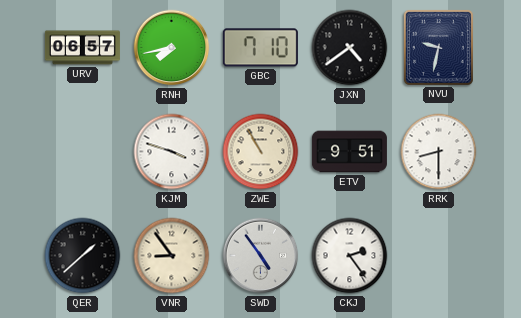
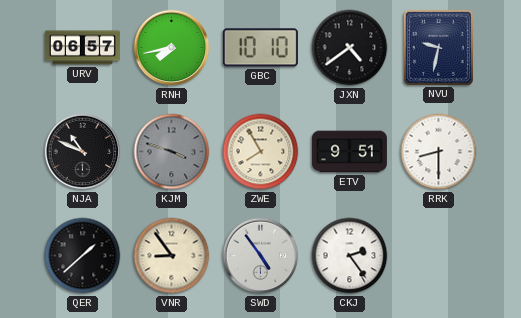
GBC: 7:10 -> 10:10
NJA: none -> 10:49
KJM dial: white -> grey
ZWE: 10:55 -> 7:55
